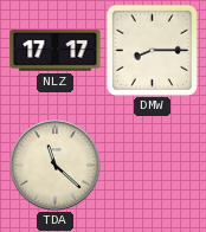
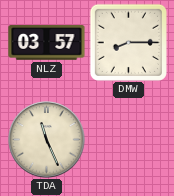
NLZ: 17:17 -> 03:57
TDA: 11:22 -> 11:26
